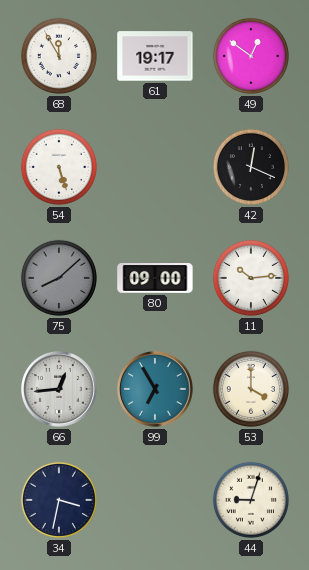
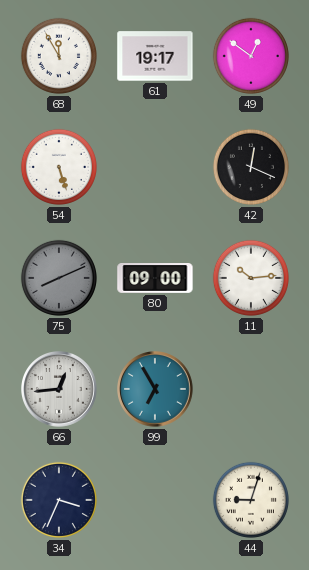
75: 8:08 -> 8:11
53: 4:00 -> none
34: 3:32 -> 3:34
